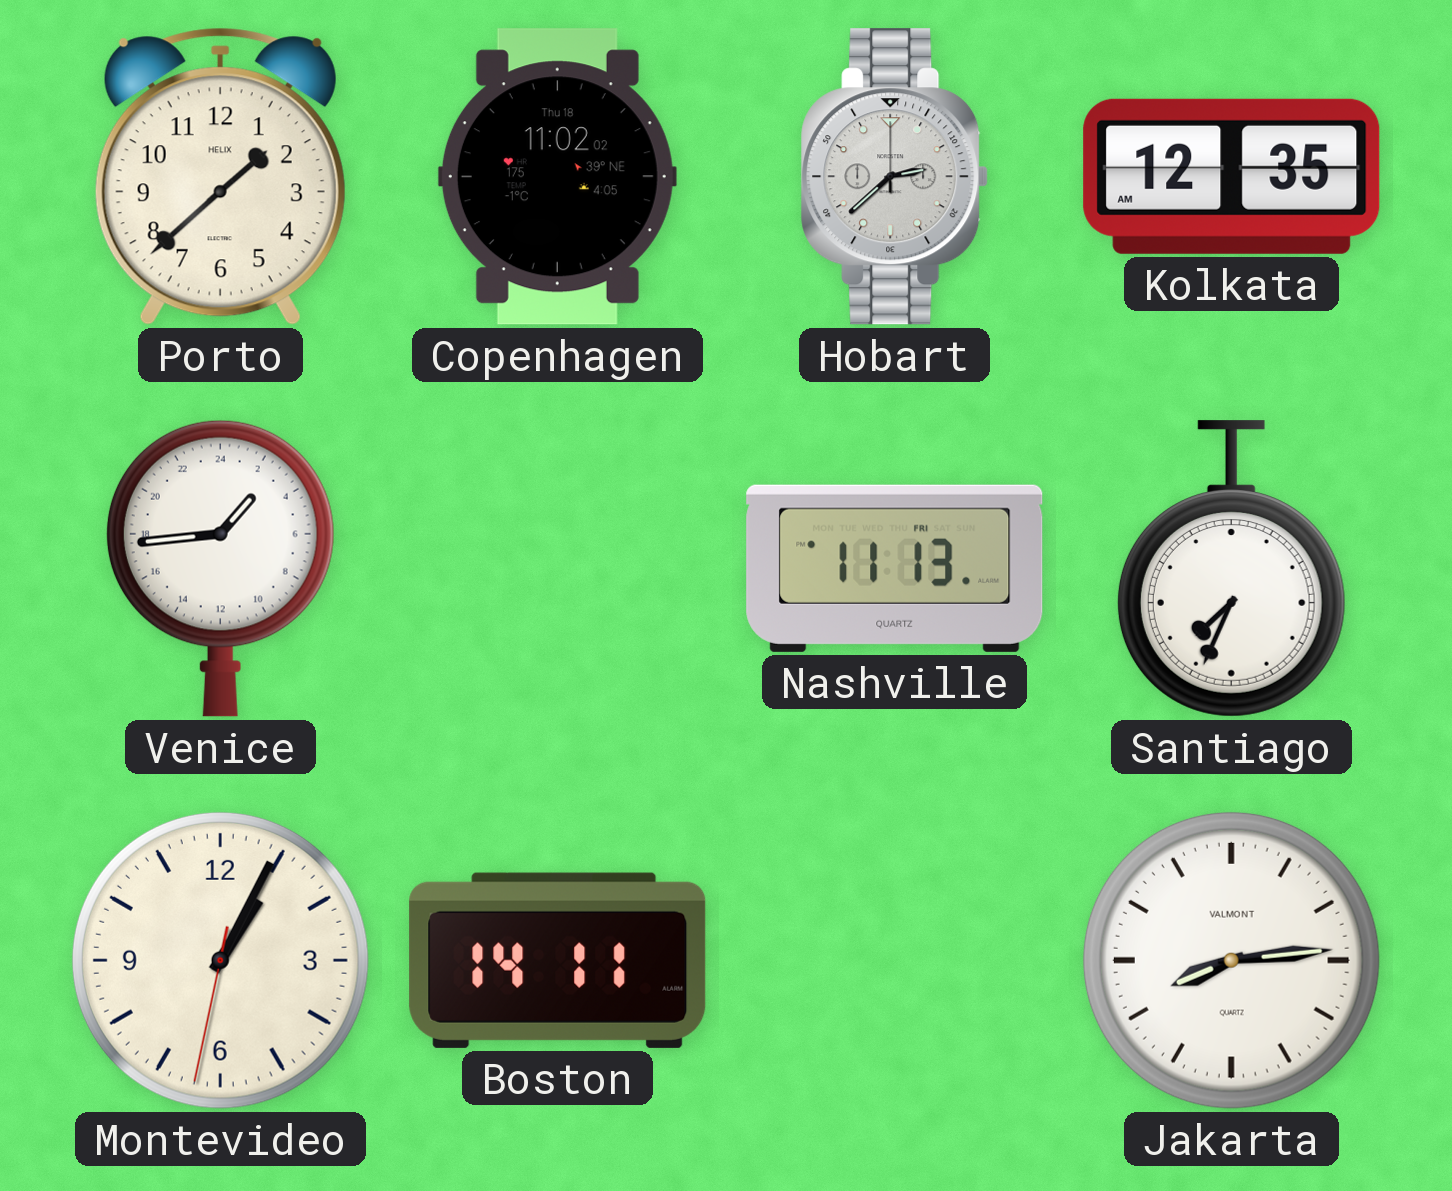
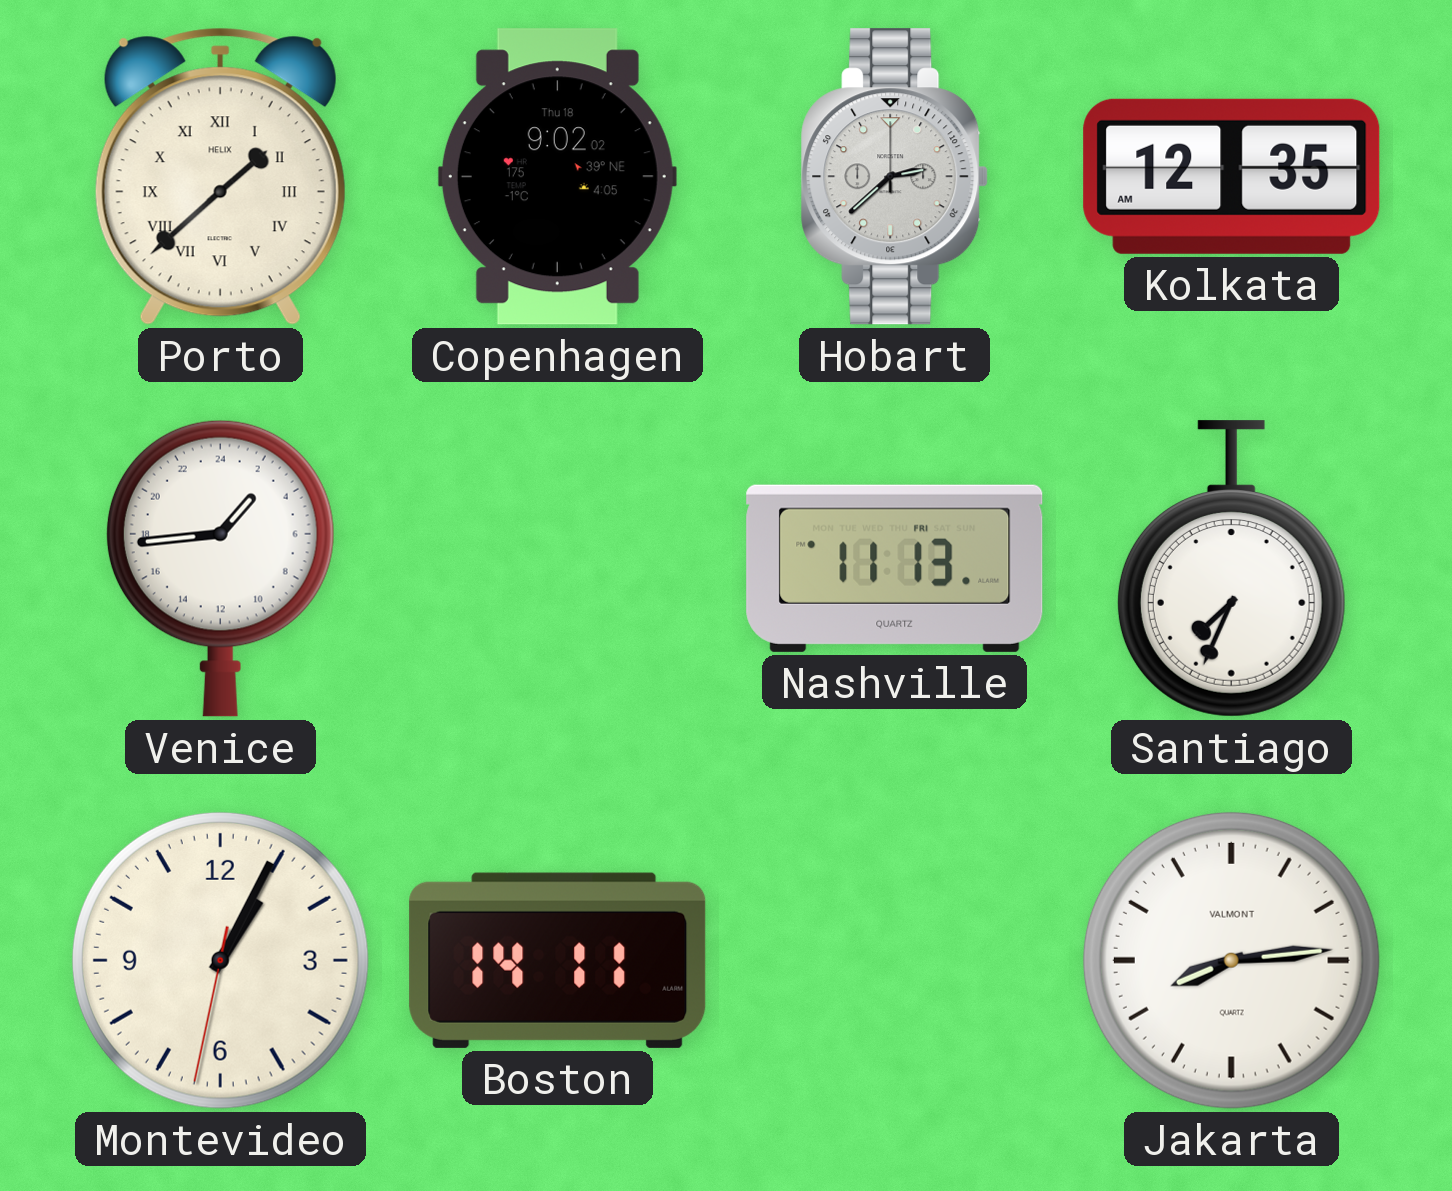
Porto numerals: Arabic -> Roman
Copenhagen: 11:02 -> 9:02
